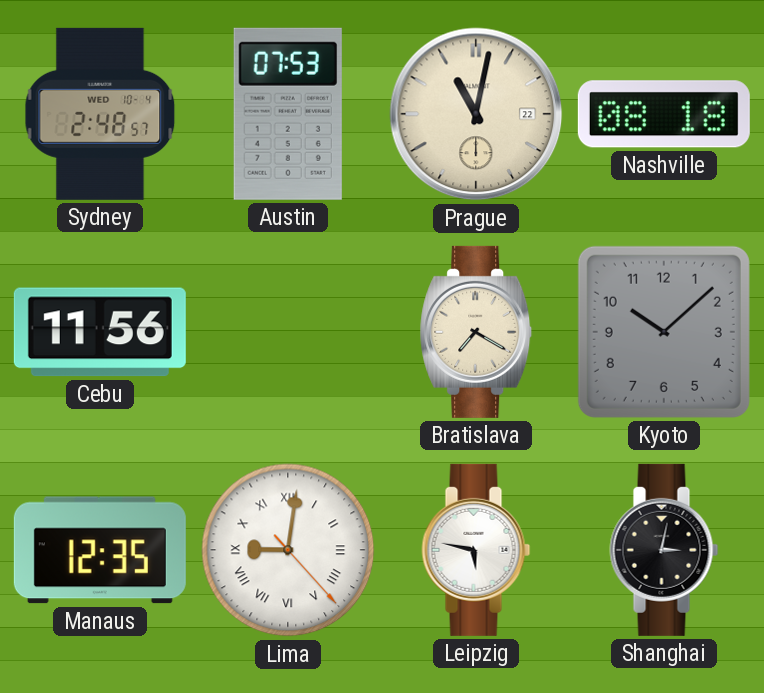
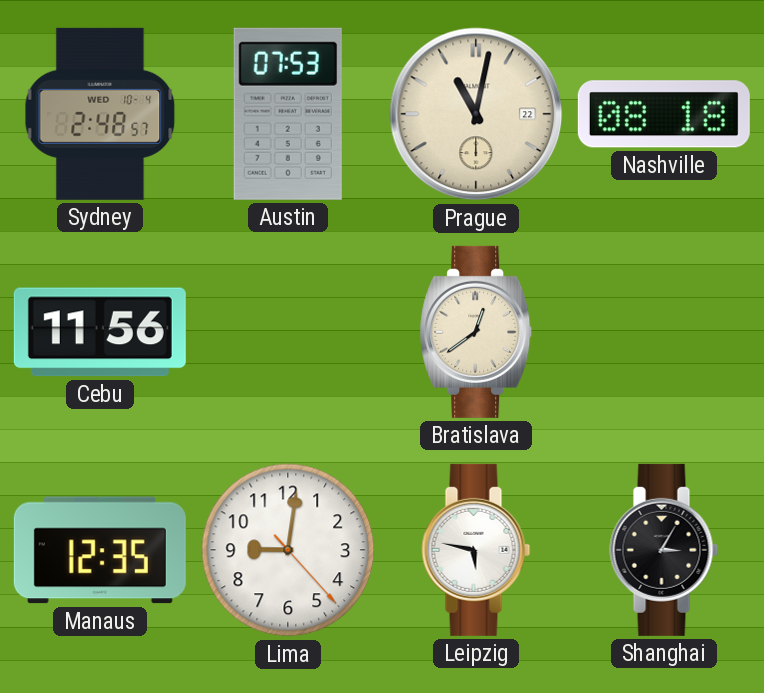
Bratislava: 7:20 -> 12:39
Kyoto: 10:08 -> none
Lima numerals: Roman -> Arabic
Shanghai: 3:02 -> 3:05
